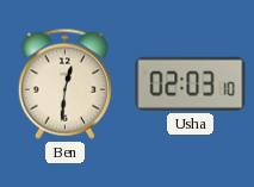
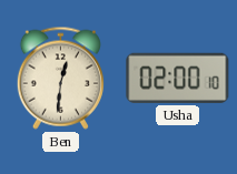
Usha: 02:03 -> 02:00
